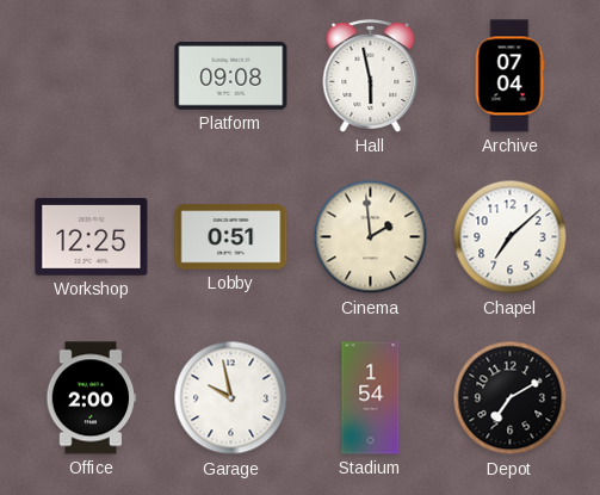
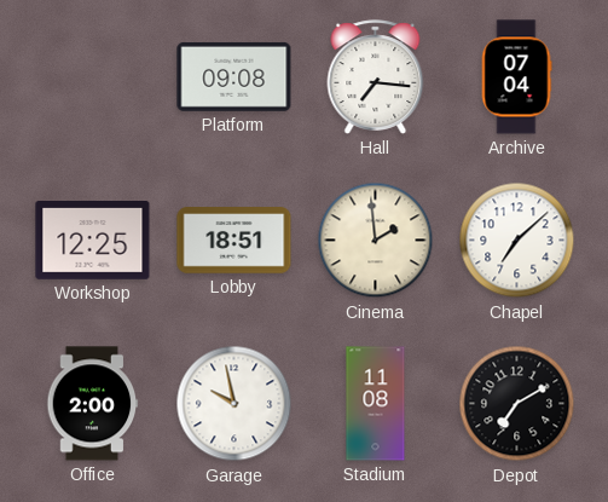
Hall: 5:58 -> 7:16
Lobby: 0:51 -> 18:51
Stadium: 1:54 -> 11:08
